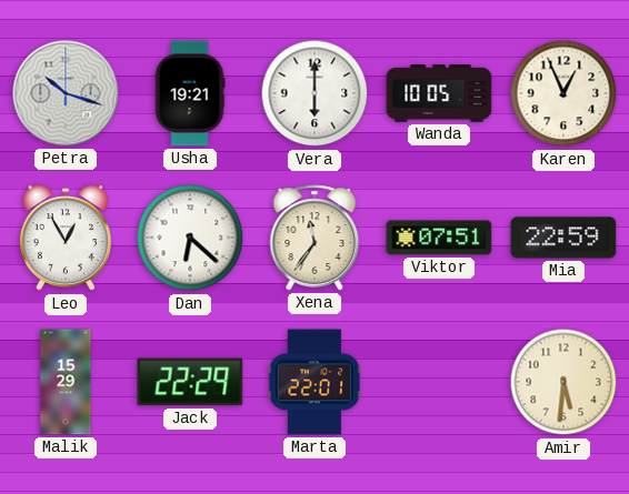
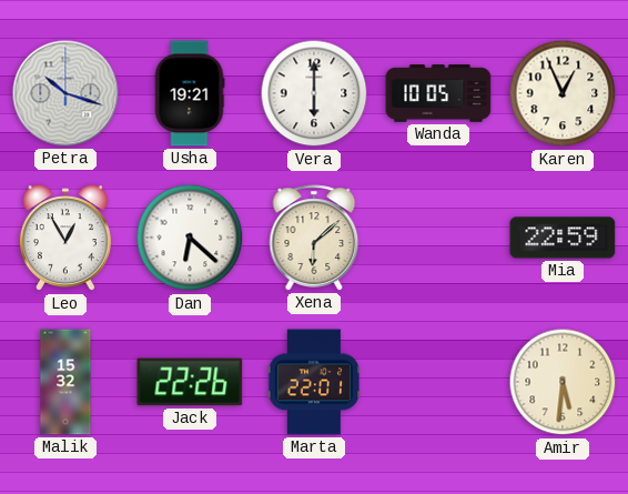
Xena: 11:36 -> 6:08
Viktor: 07:51 -> none
Malik: 15:29 -> 15:32
Jack: 22:29 -> 22:26
